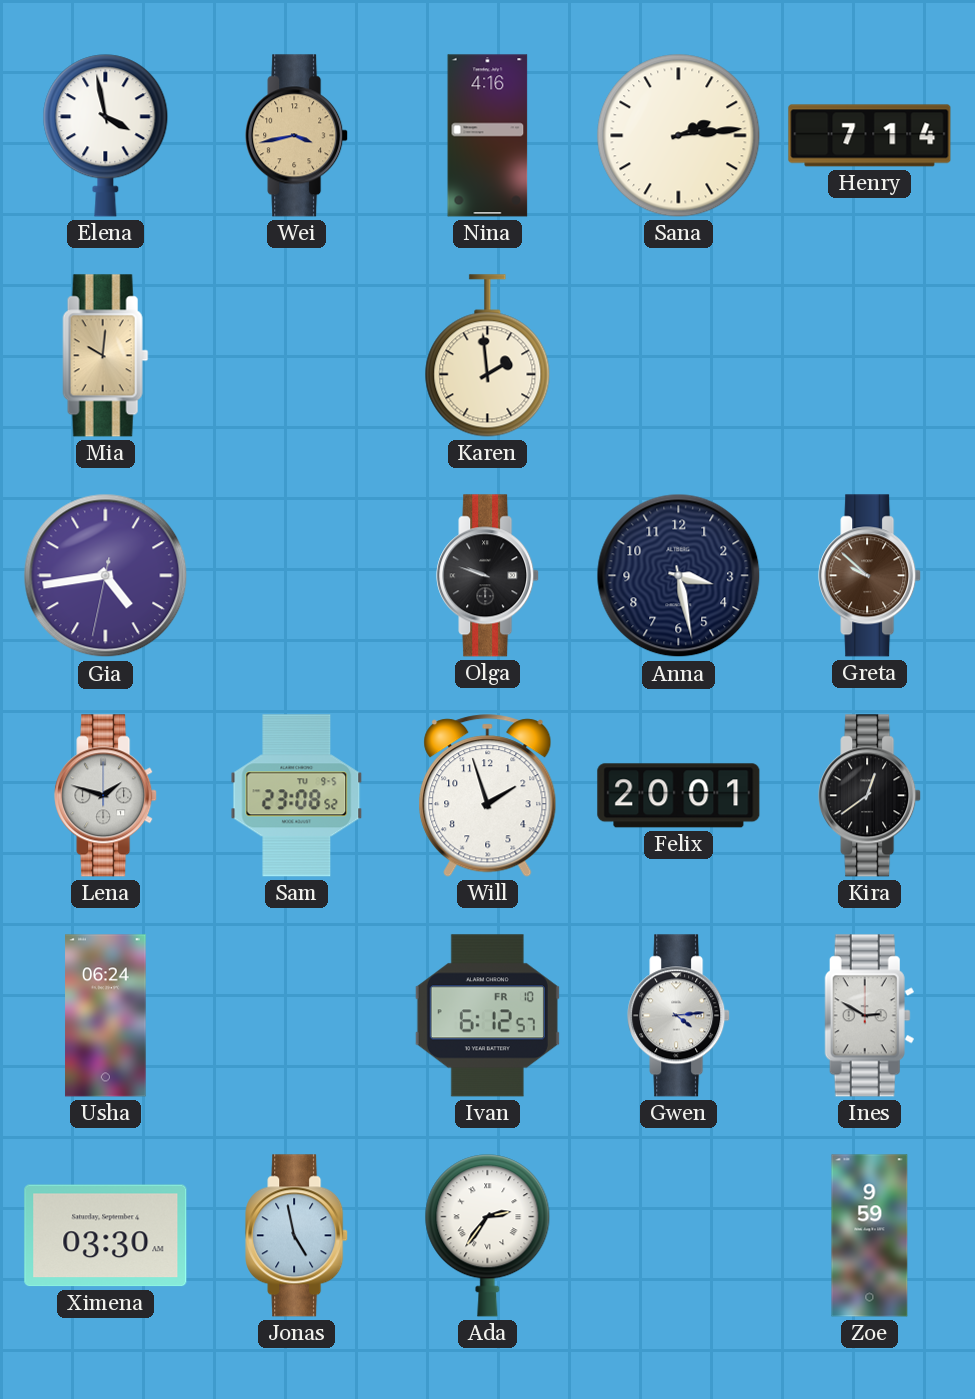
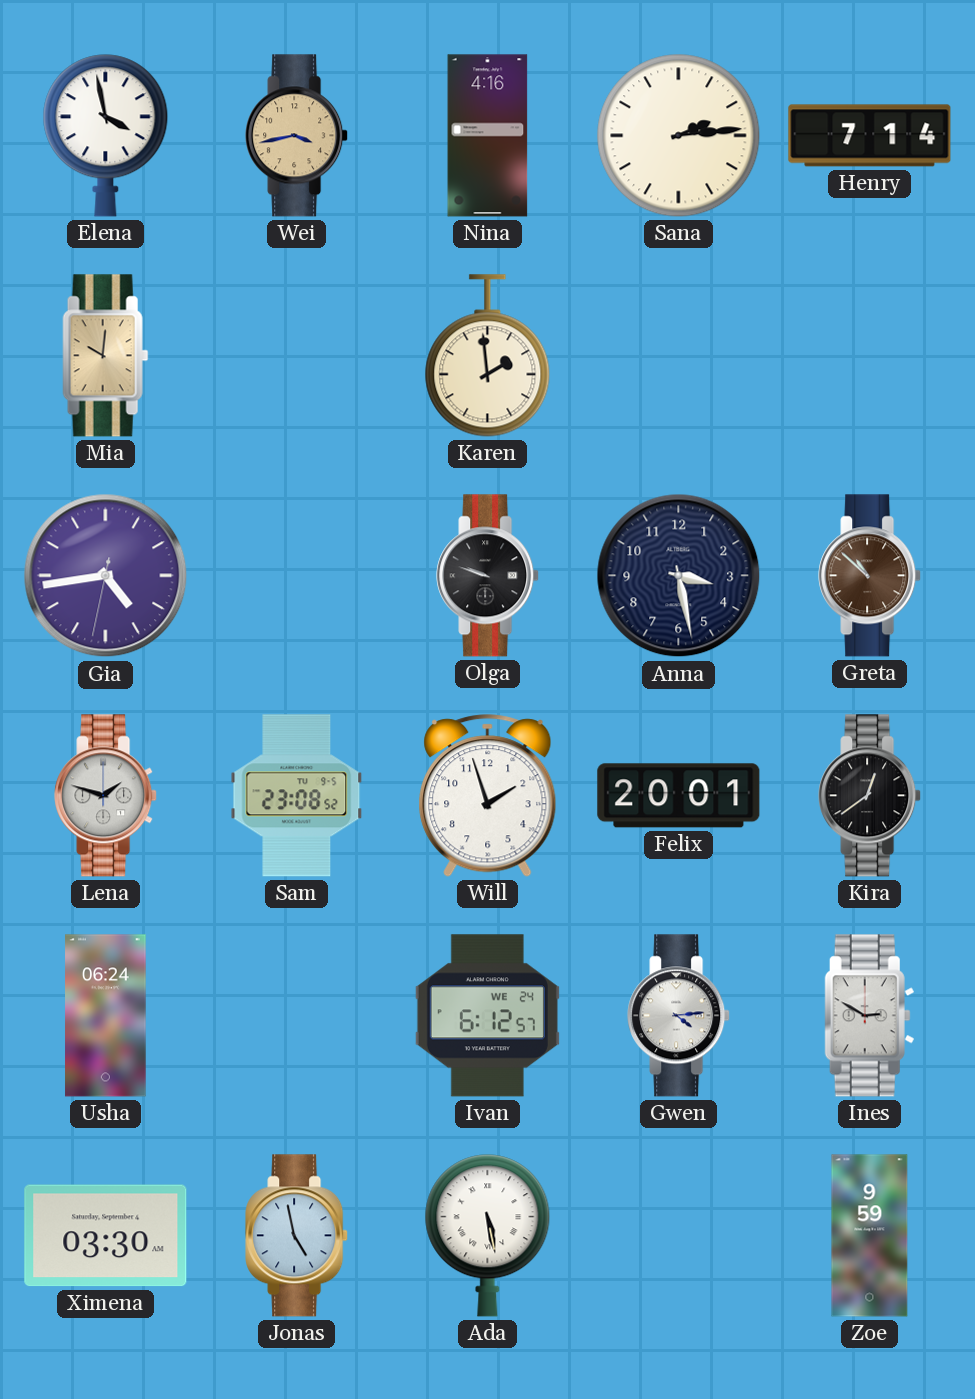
Greta: 9:52 -> 10:52
Ivan date: FR 10 -> WE 24
Ada: 2:36 -> 5:28
